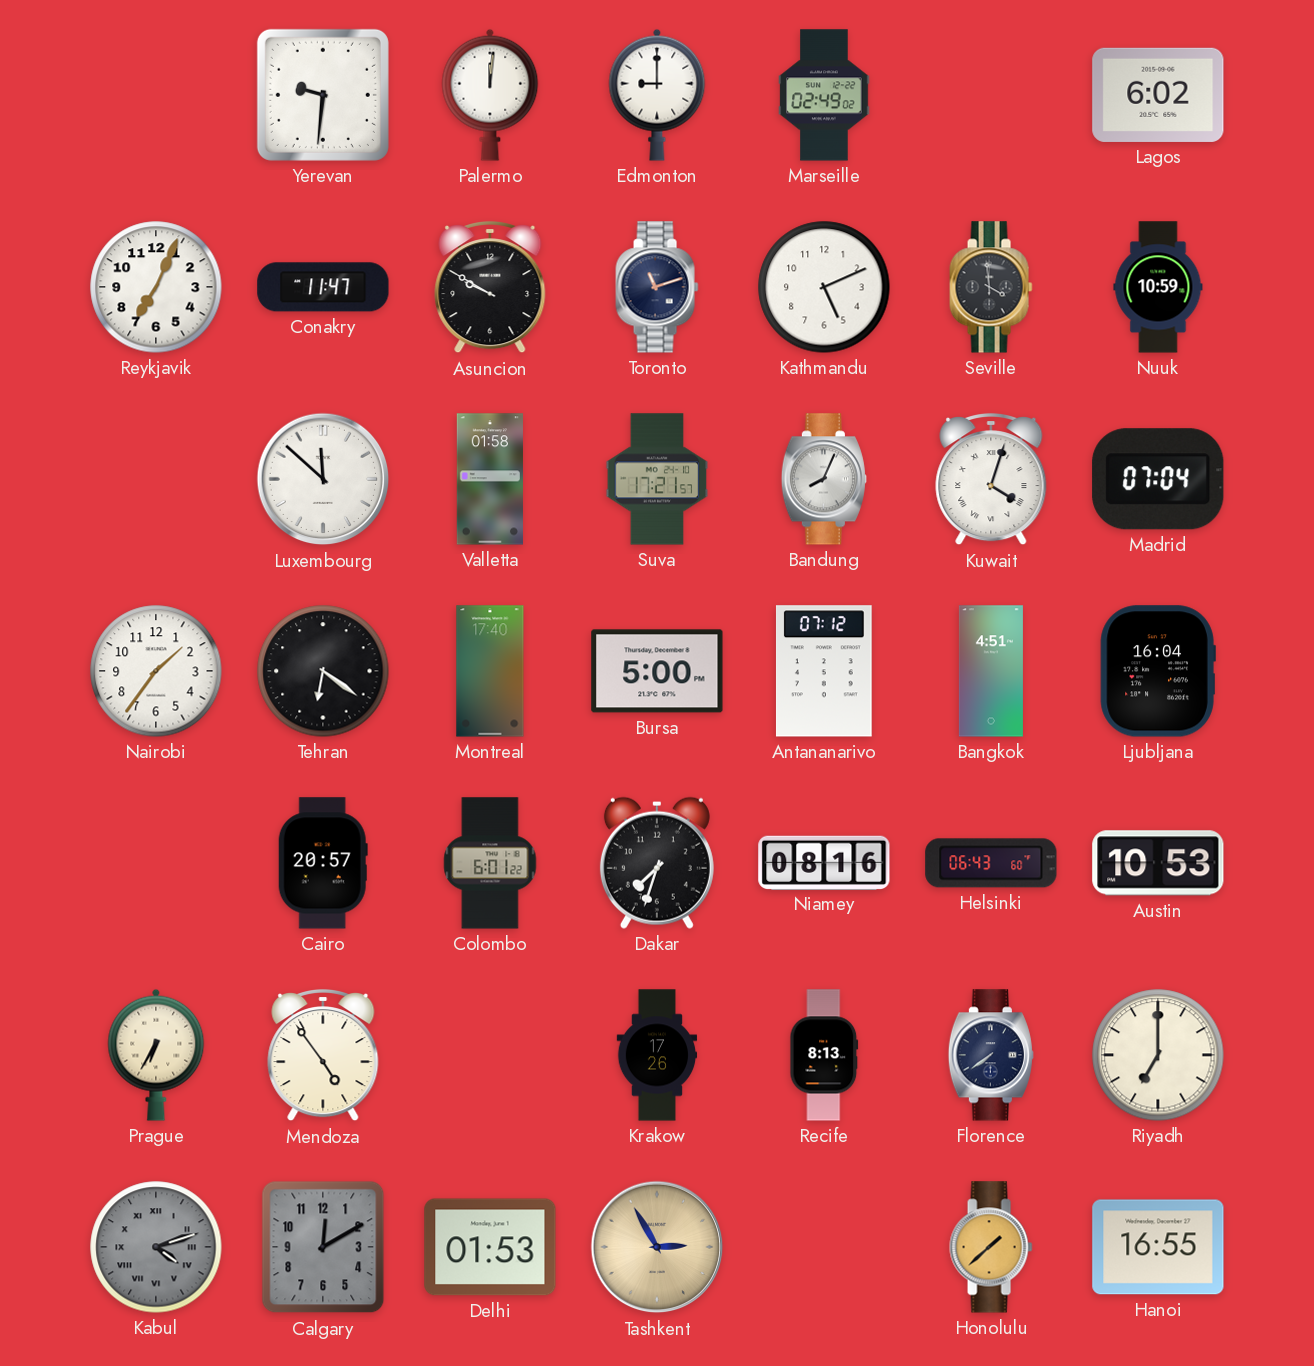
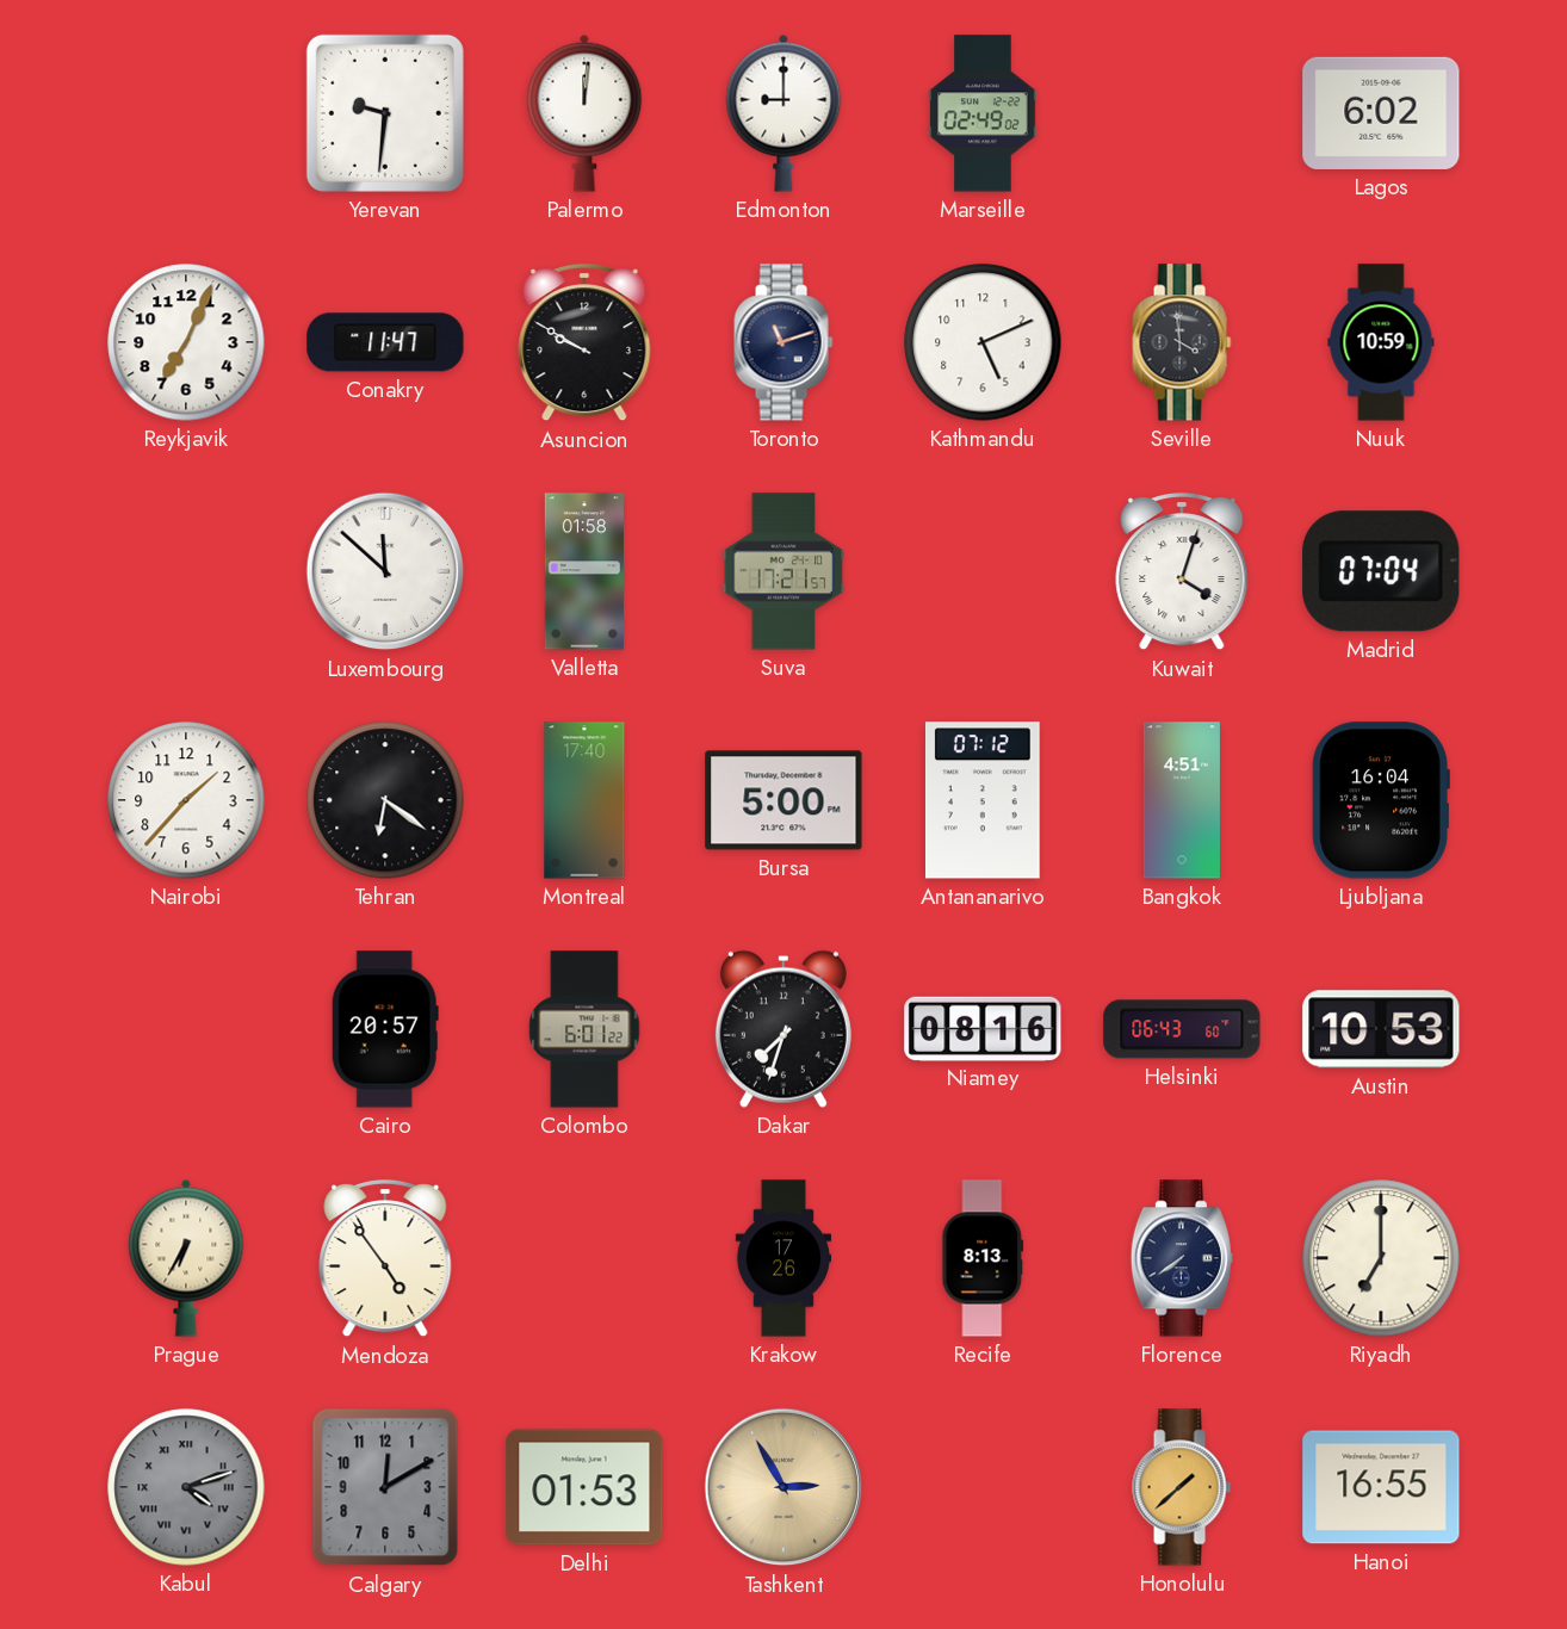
Bandung: 8:04 -> none
Nairobi: 1:36 -> 1:37
